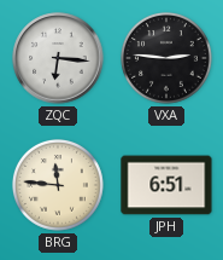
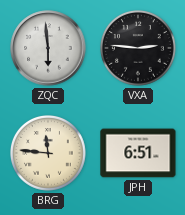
ZQC: 6:16 -> 5:59
